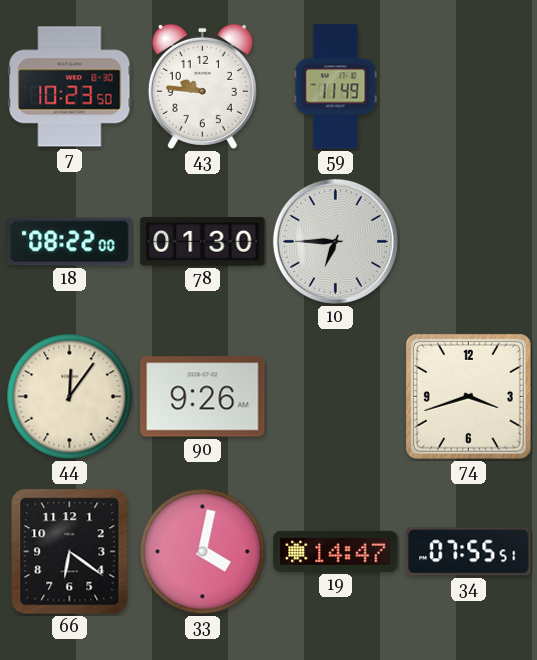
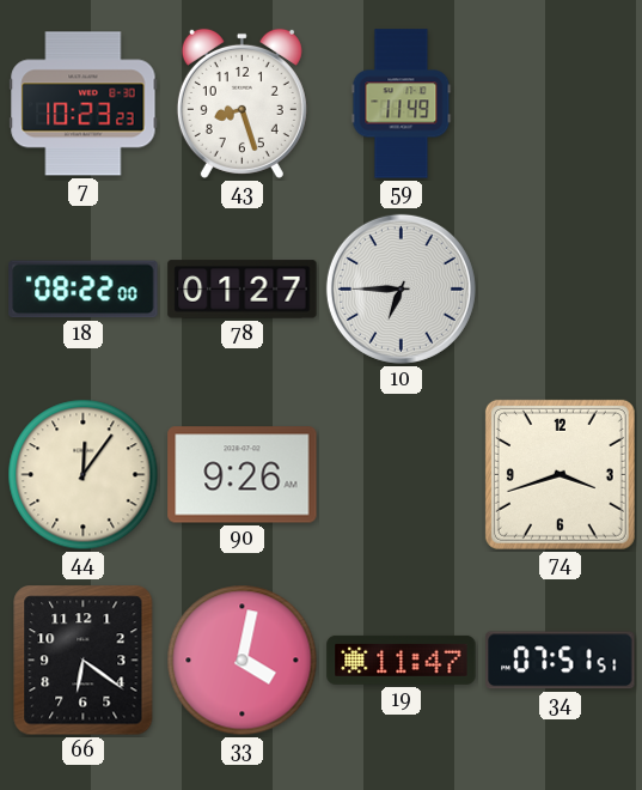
7: 10:23:50 -> 10:23:23
43: 9:46 -> 8:27
78: 01:30 -> 01:27
19: 14:47 -> 11:47
34: 07:55 -> 07:51
